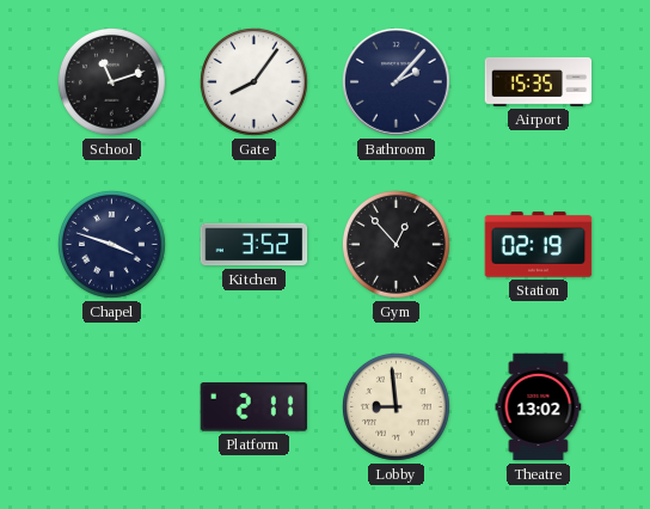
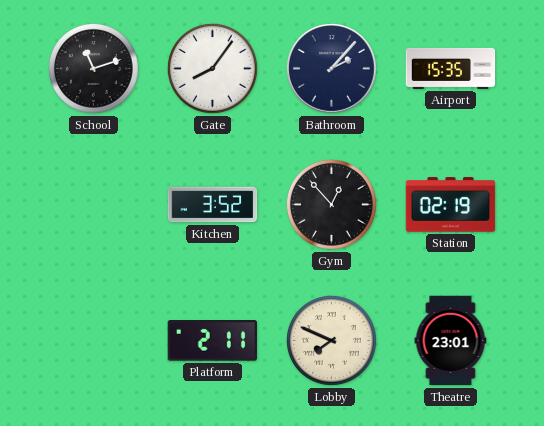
Chapel: 3:48 -> none
Lobby: 8:59 -> 7:49
Theatre: 13:02 -> 23:01
